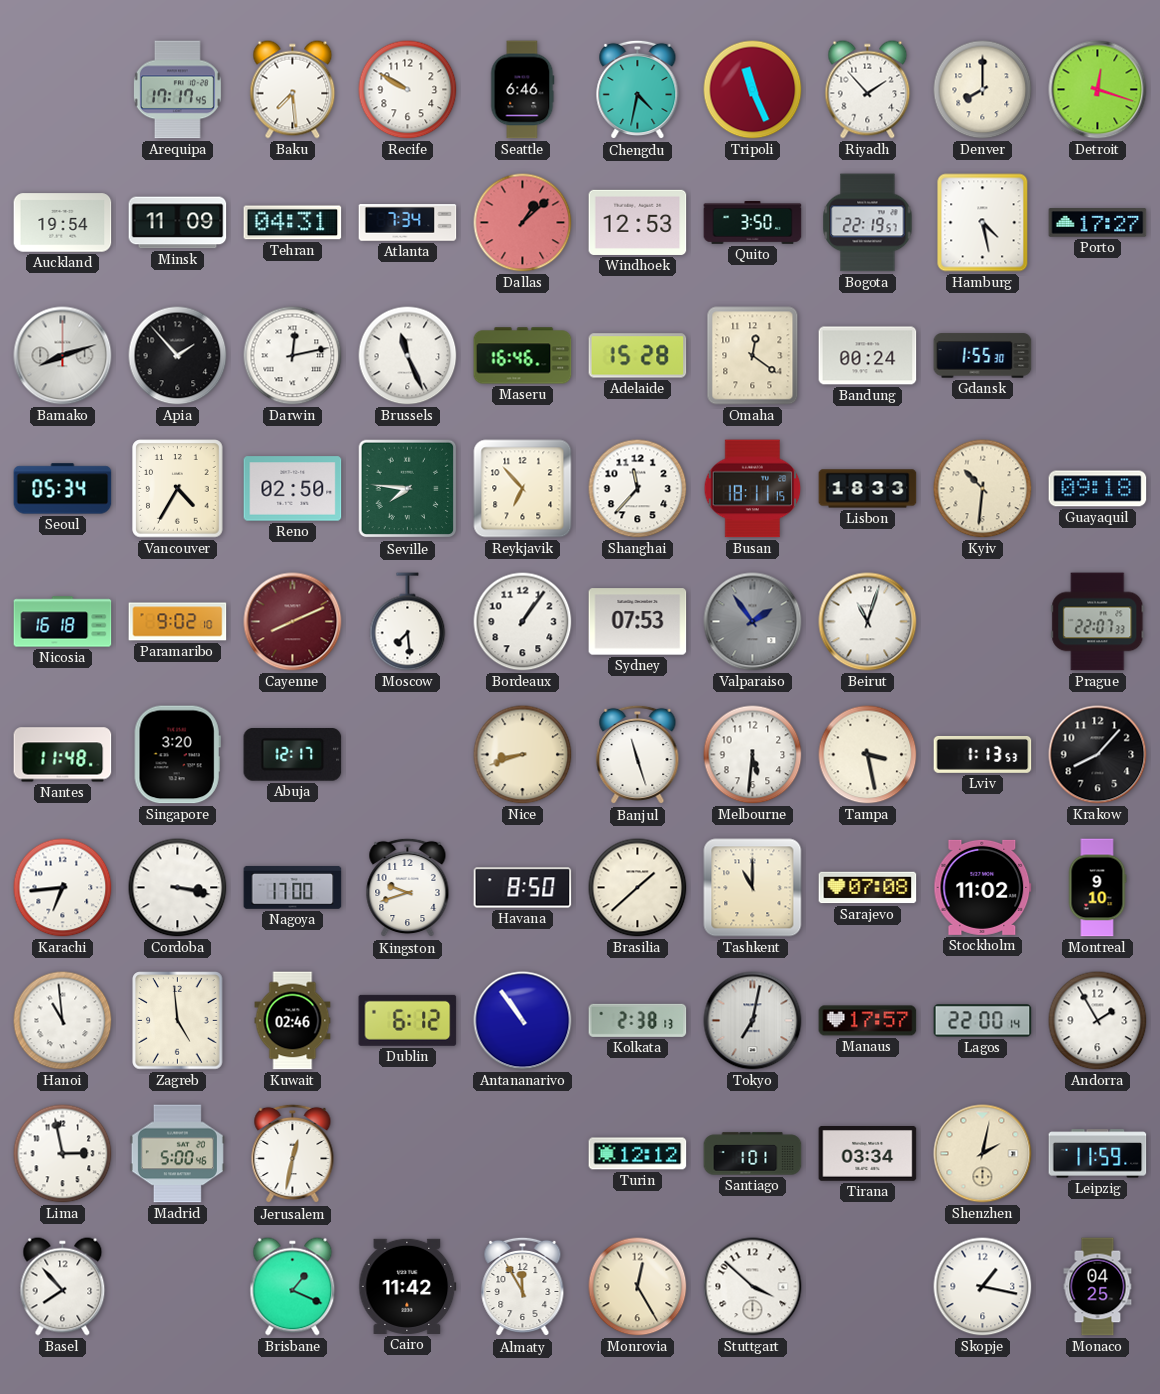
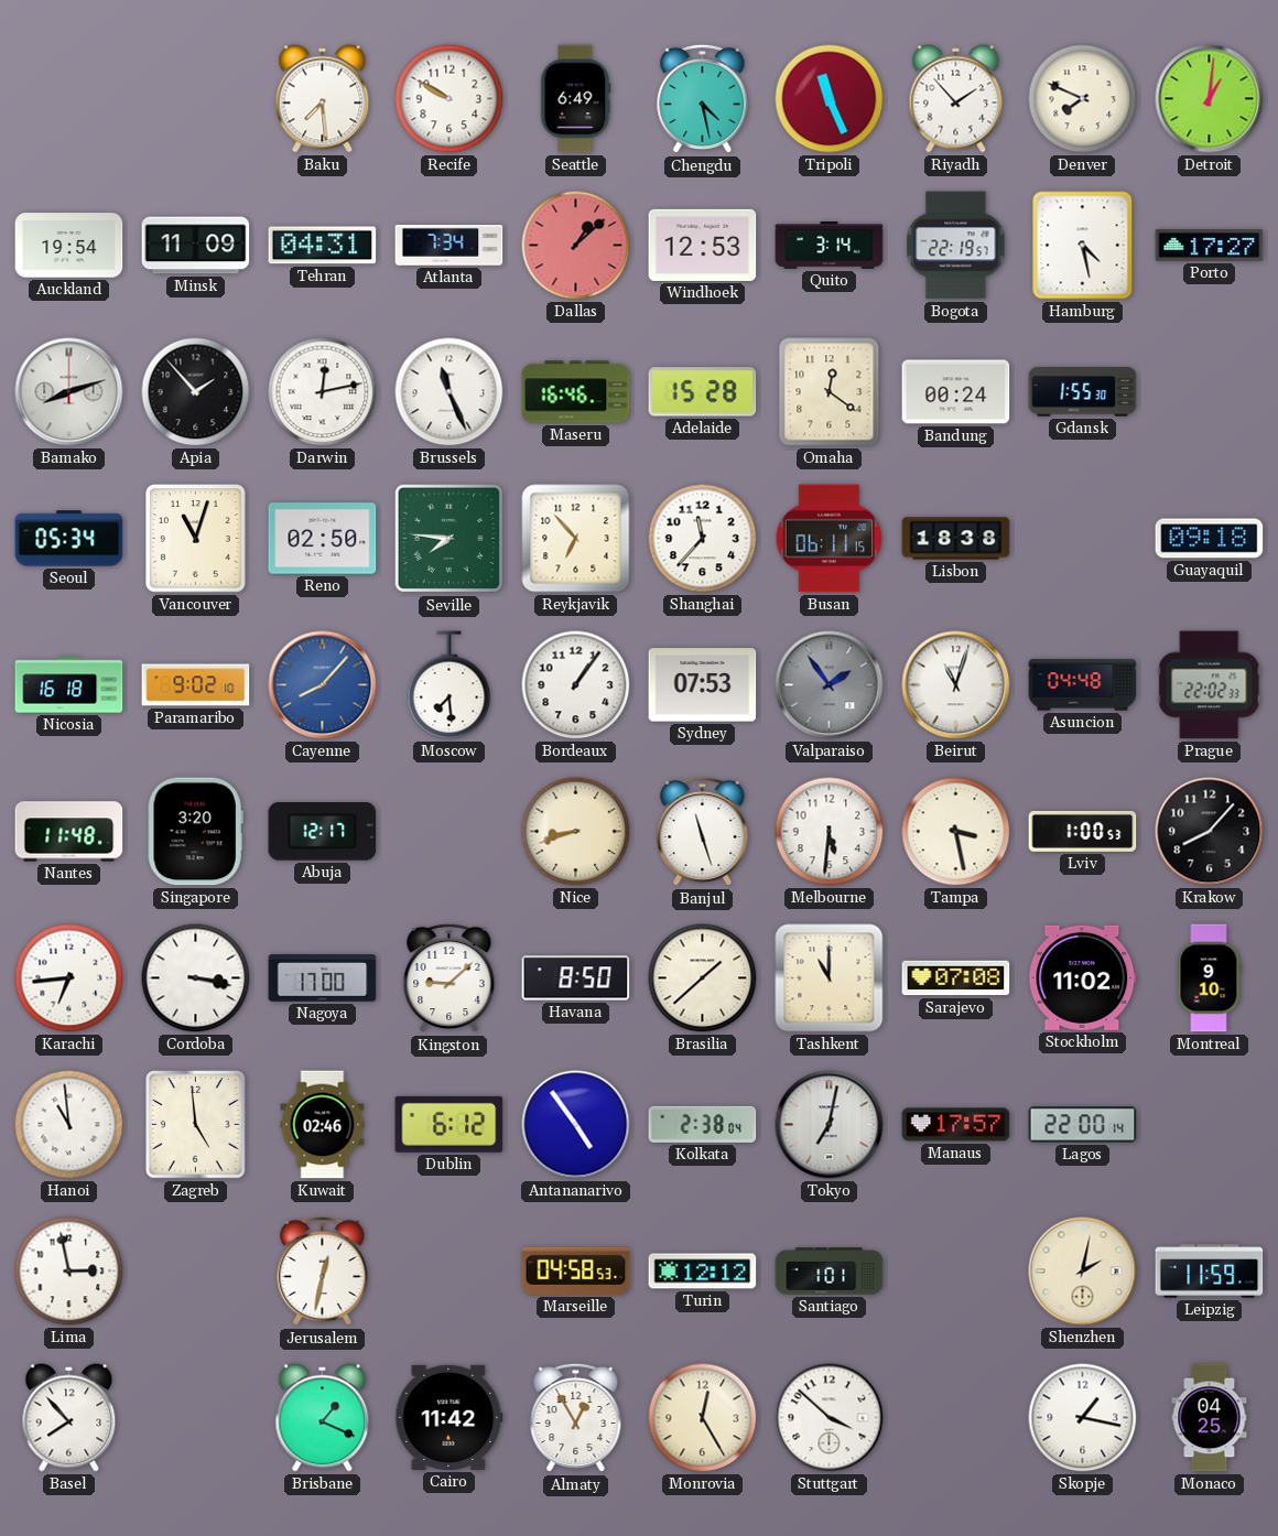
Arequipa: 17:17 -> none
Seattle: 6:46 -> 6:49
Chengdu: 4:32 -> 4:28
Denver: 8:00 -> 7:49
Detroit: 12:18 -> 1:01
Quito: 3:50 -> 3:14
Vancouver: 4:35 -> 11:03
Busan: 18:11 -> 06:11
Lisbon: 18:33 -> 18:38
Kyiv: 10:31 -> none
Cayenne: 8:11 -> 8:07
Cayenne dial: burgundy -> blue
Asuncion: none -> 04:48
Prague: 22:07 -> 22:02
Lviv: 1:13 -> 1:00
Kingston: 9:42 -> 9:08
Antananarivo: 10:54 -> 4:54
Kolkata: 2:38:13 -> 2:38:04
Andorra: 1:55 -> none
Madrid: 5:00 -> none
Marseille: none -> 04:58
Tirana: 03:34 -> none
Almaty: 11:55 -> 12:55
